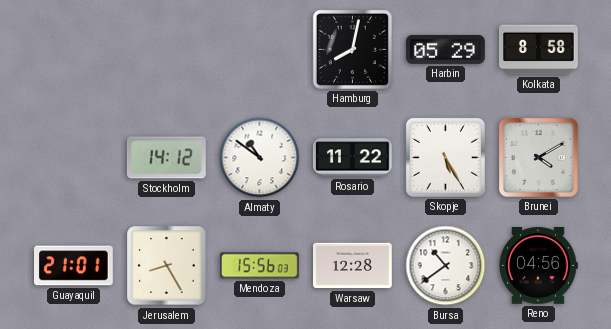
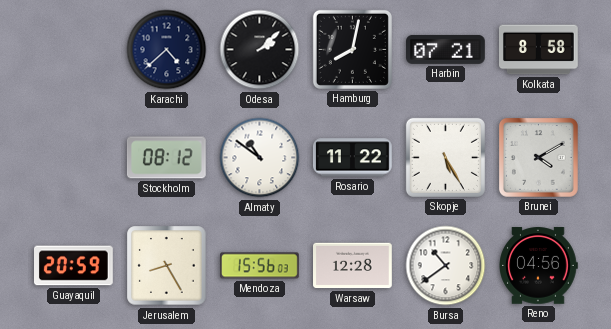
Karachi: none -> 4:38
Odesa: none -> 2:08
Harbin: 05:29 -> 07:21
Stockholm: 14:12 -> 08:12
Guayaquil: 21:01 -> 20:59
